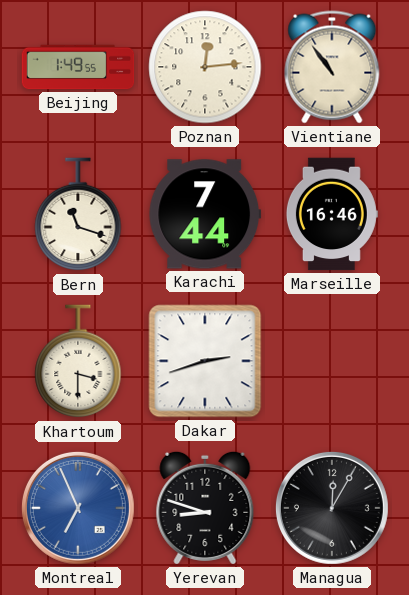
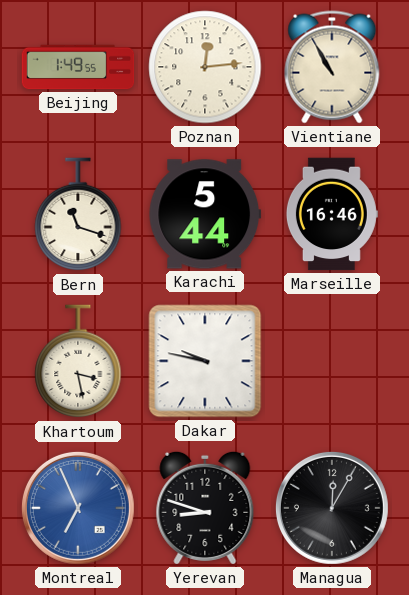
Vientiane: 10:54 -> 10:55
Karachi: 7:44 -> 5:44
Khartoum: 3:30 -> 3:28
Dakar: 2:42 -> 9:47
